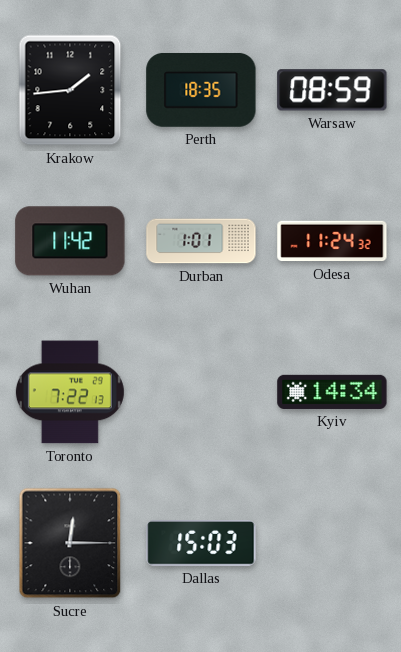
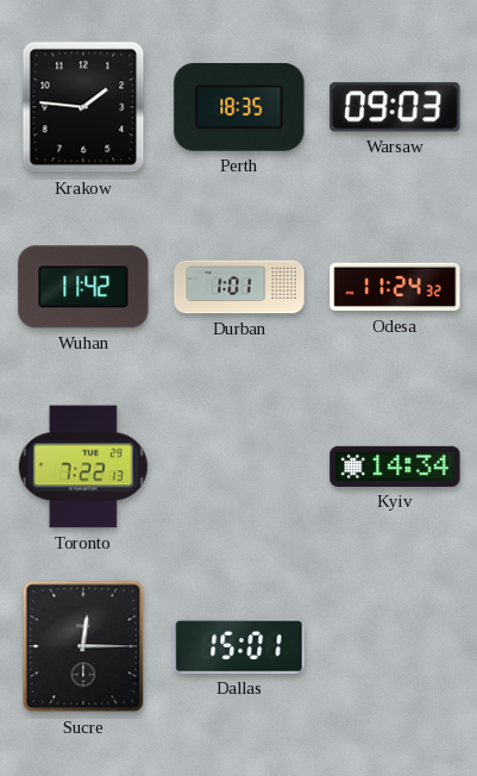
Krakow: 1:44 -> 1:46
Warsaw: 08:59 -> 09:03
Dallas: 15:03 -> 15:01
